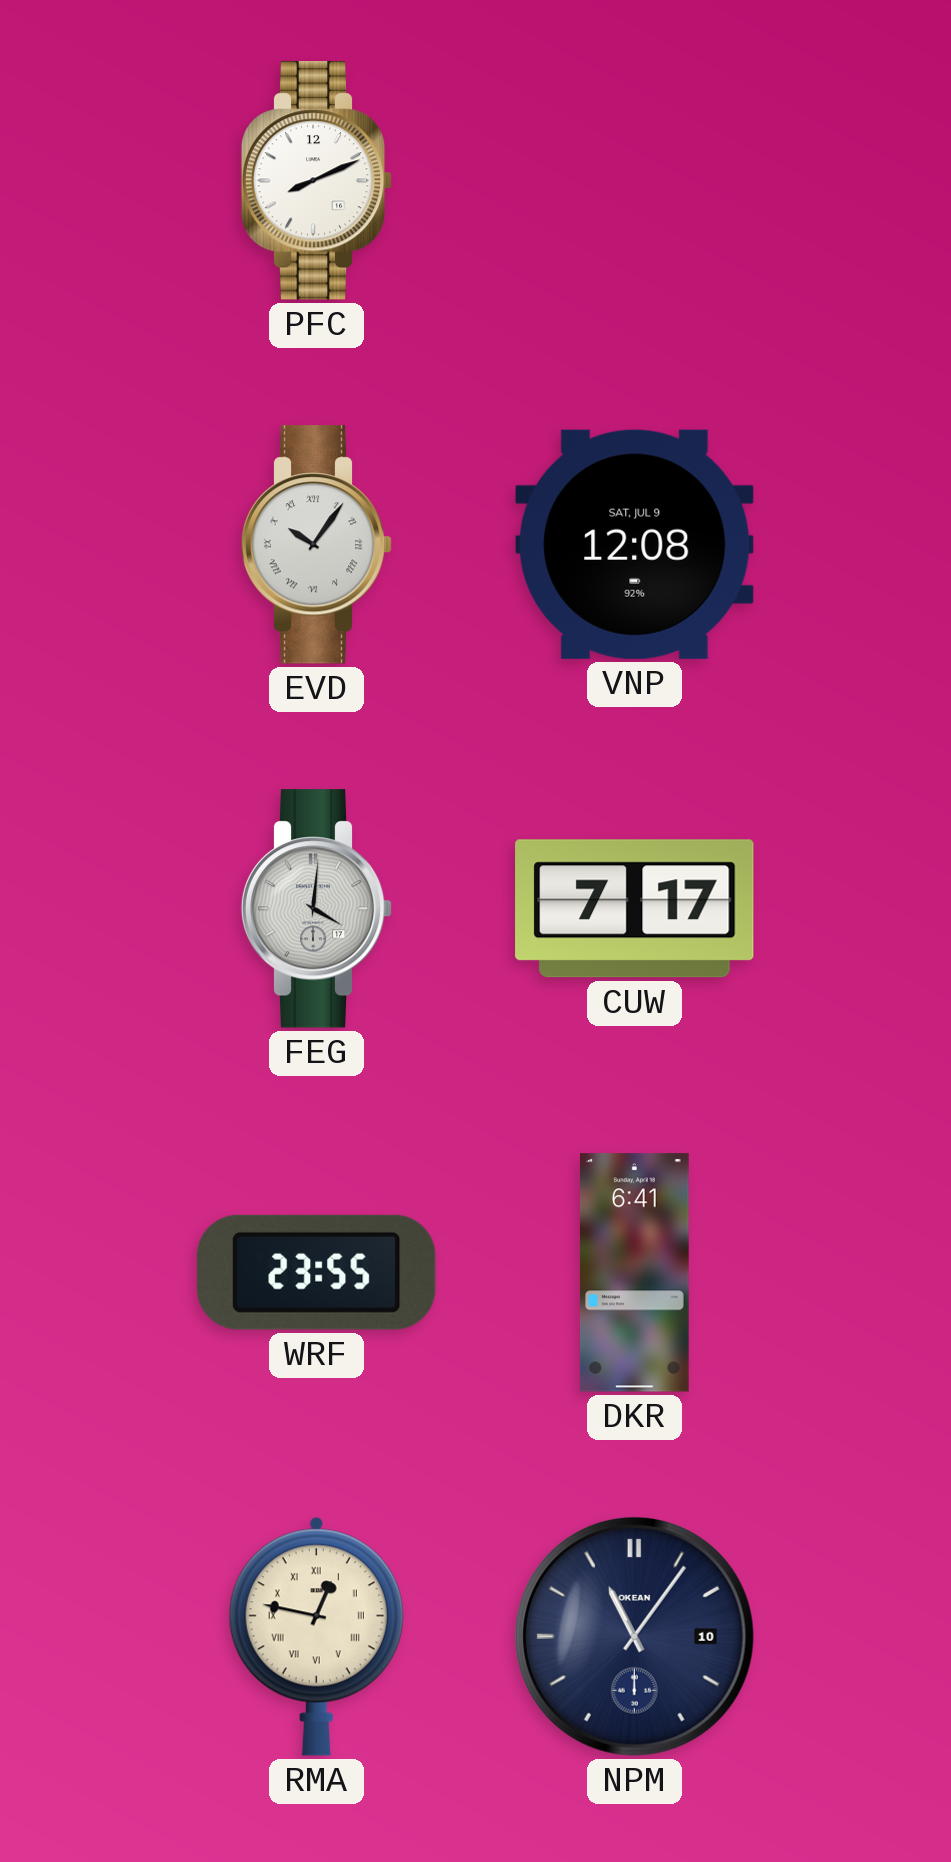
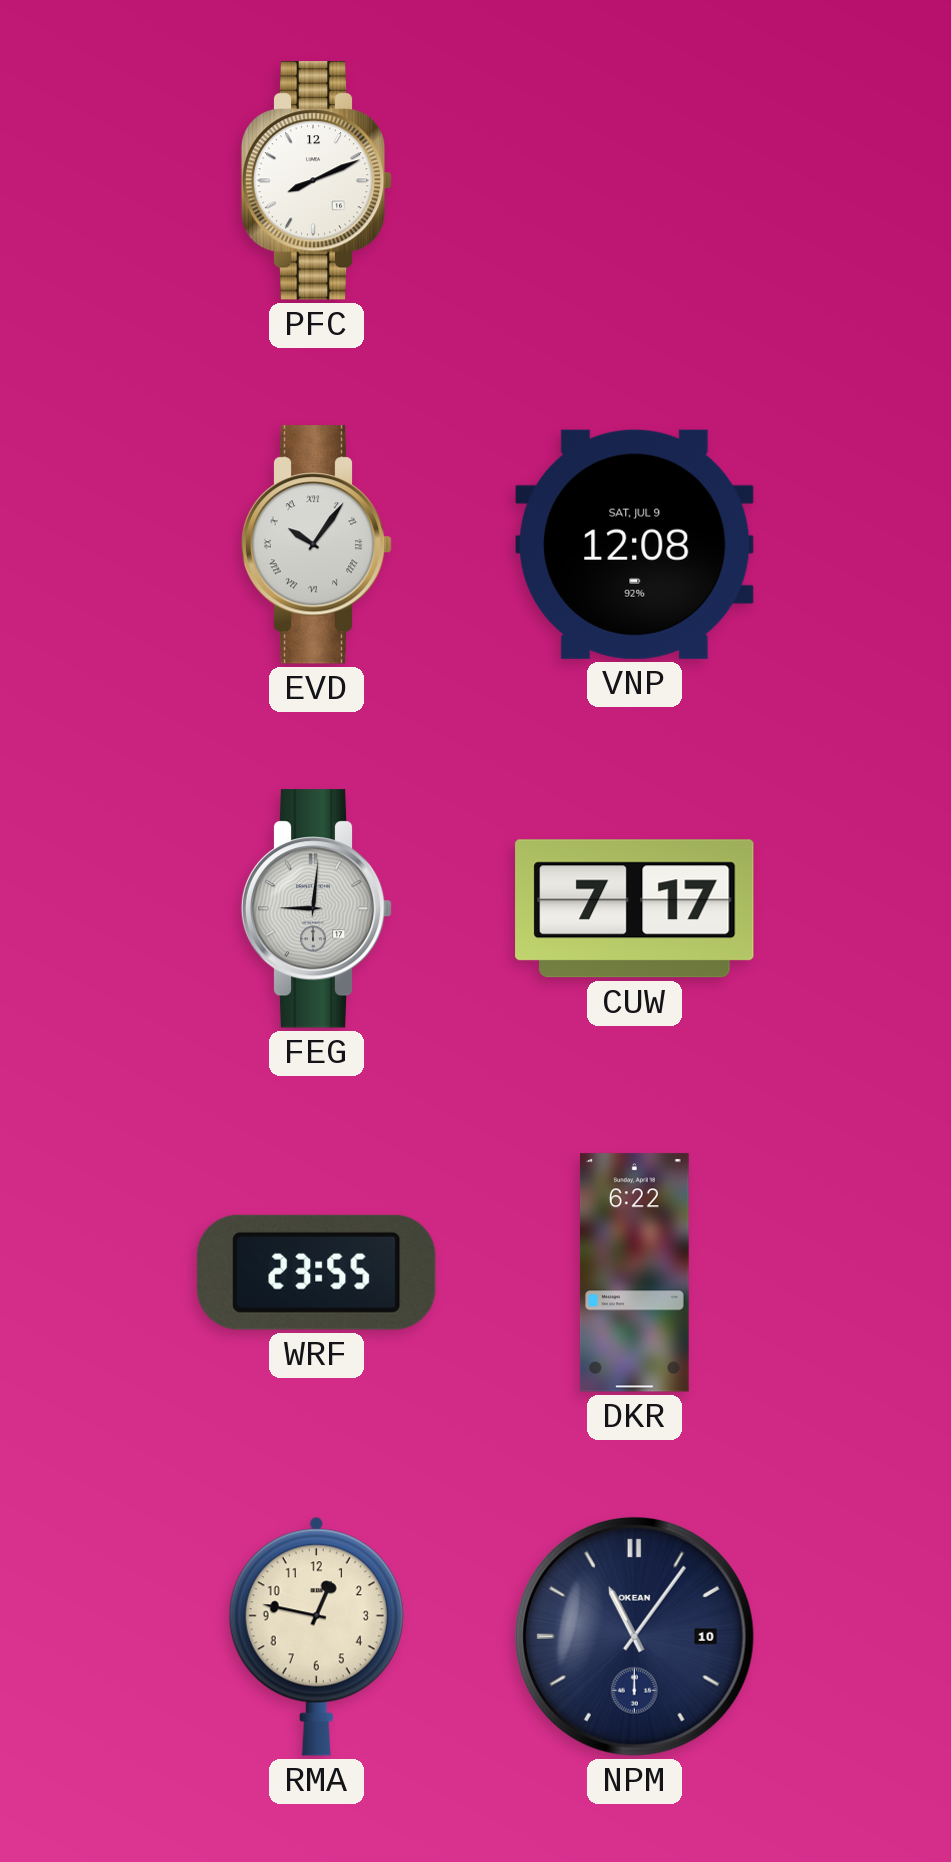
FEG: 4:01 -> 9:01
DKR: 6:41 -> 6:22
RMA numerals: Roman -> Arabic
